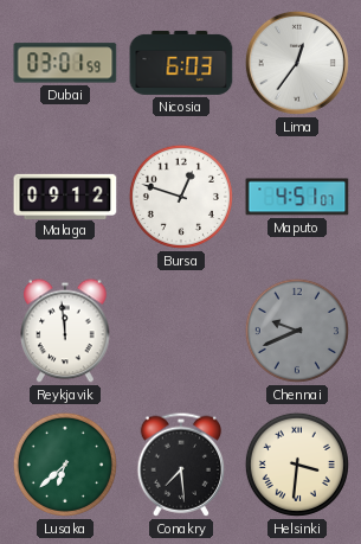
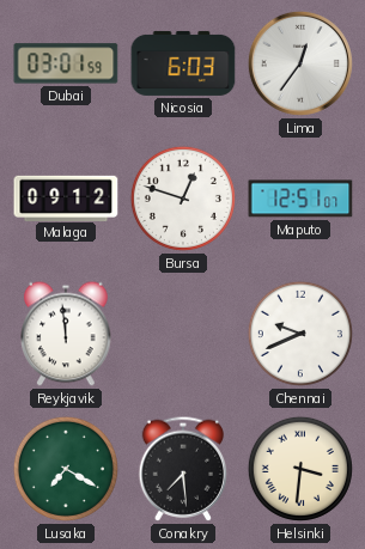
Maputo: 4:51 -> 12:51
Chennai dial: grey -> white
Lusaka: 6:38 -> 7:20
